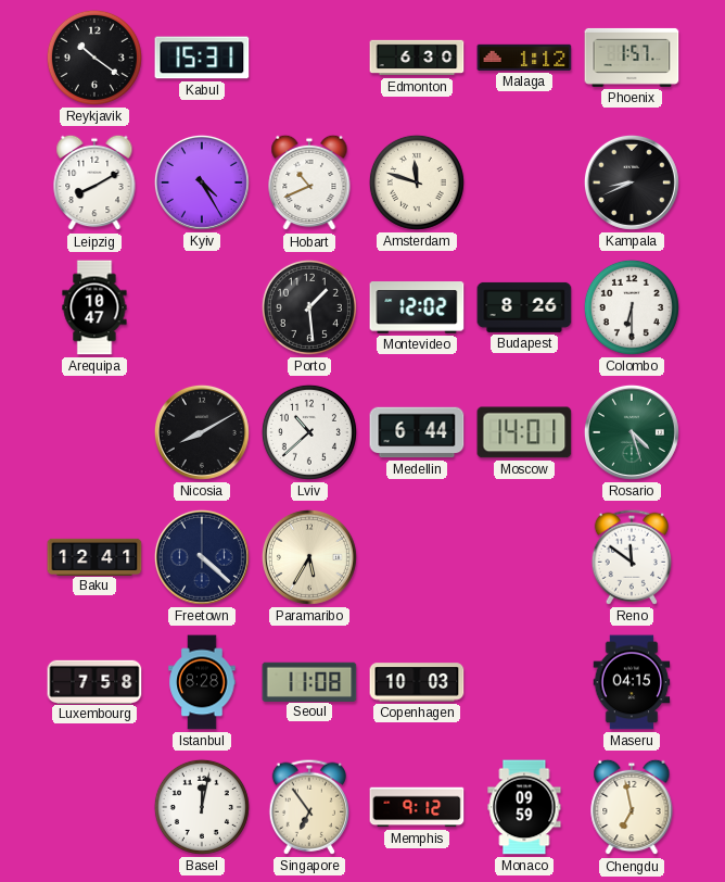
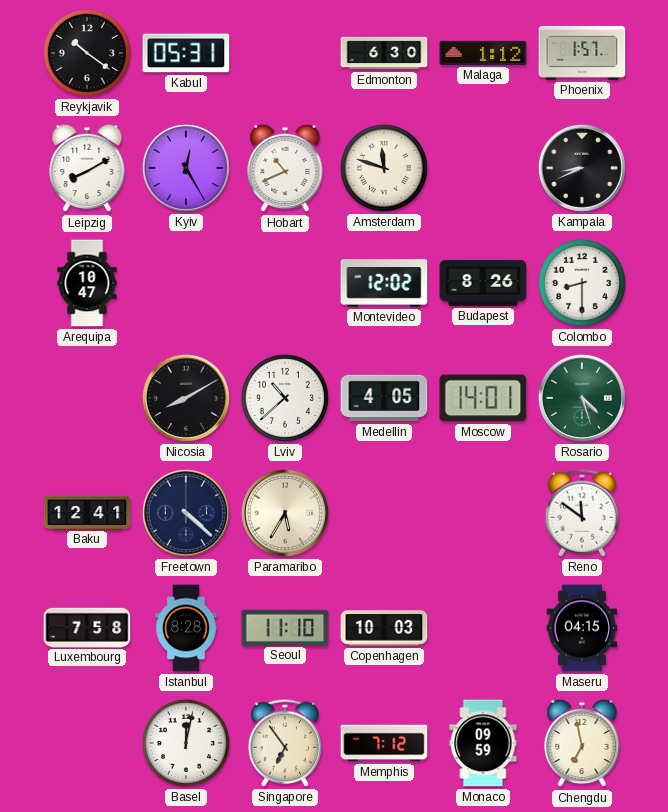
Kabul: 15:31 -> 05:31
Kyiv: 4:25 -> 12:25
Porto: 1:29 -> none
Colombo: 6:30 -> 8:30
Medellin: 6:44 -> 4:05
Seoul: 11:08 -> 11:10
Memphis: 9:12 -> 7:12
